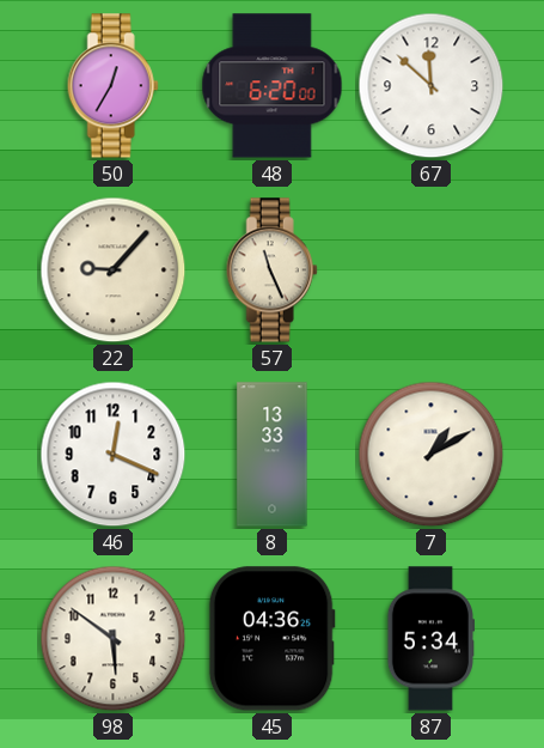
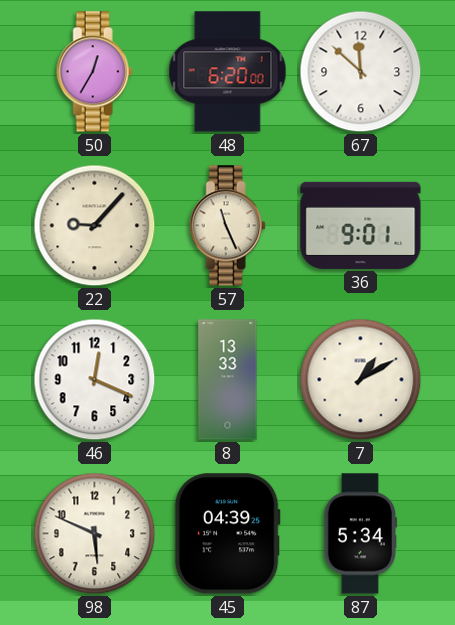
36: none -> 9:01
98: 5:51 -> 5:49
45: 04:36 -> 04:39
